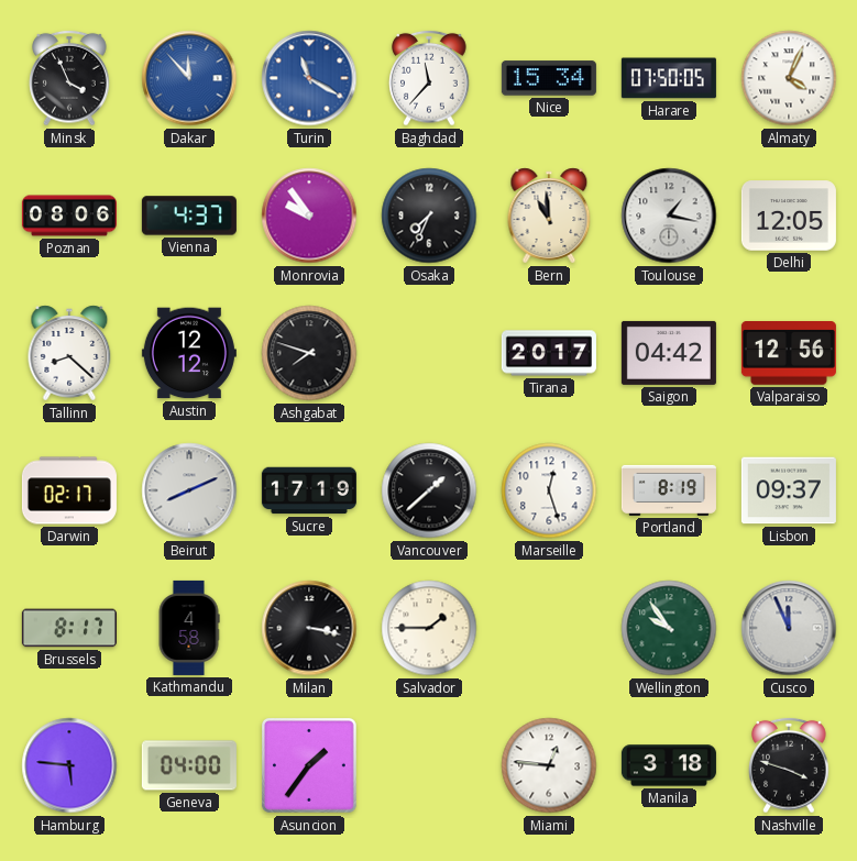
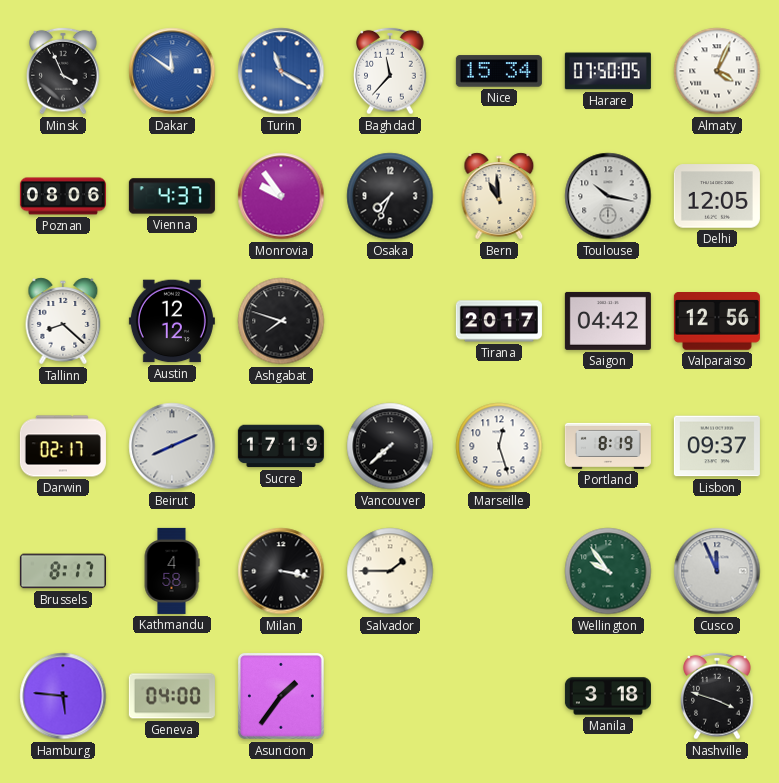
Dakar: 11:53 -> 11:51
Toulouse: 1:17 -> 10:17
Vancouver: 1:38 -> 7:38
Miami: 12:46 -> none
